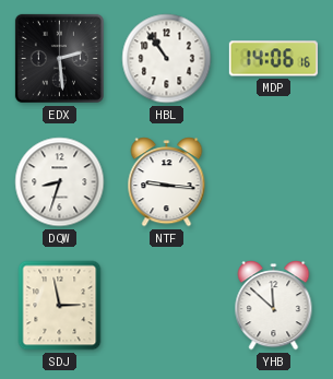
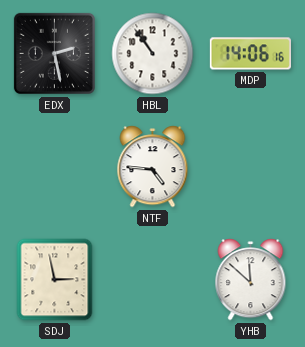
EDX: 2:29 -> 2:28
DQW: 8:33 -> none
NTF: 9:16 -> 4:46
